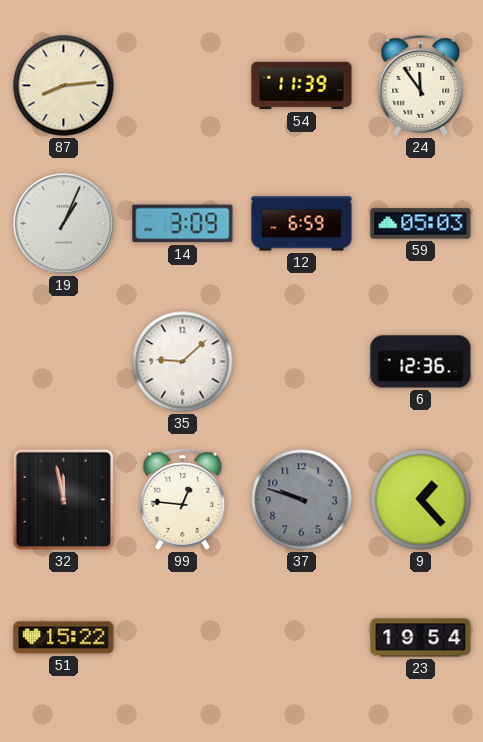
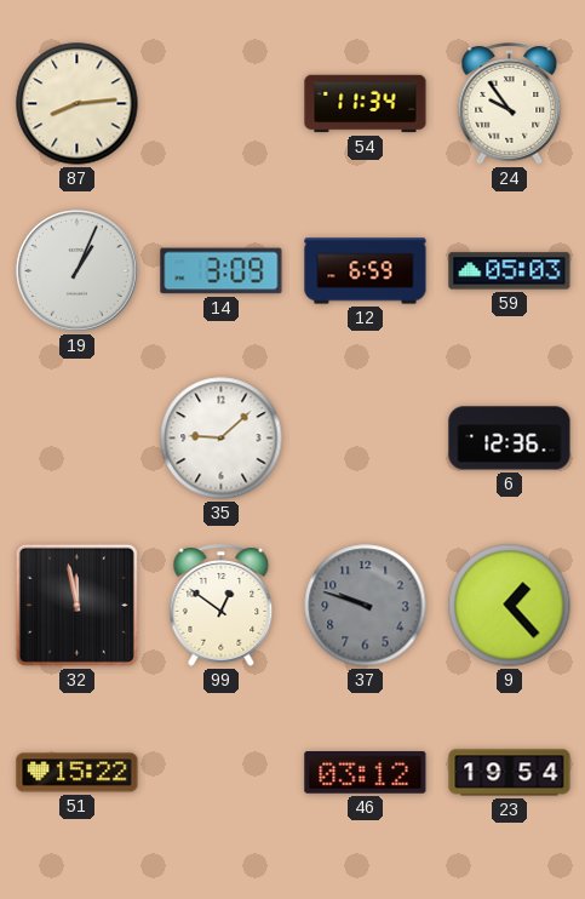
54: 11:39 -> 11:34
24: 11:54 -> 9:54
99: 12:46 -> 12:51
46: none -> 03:12
